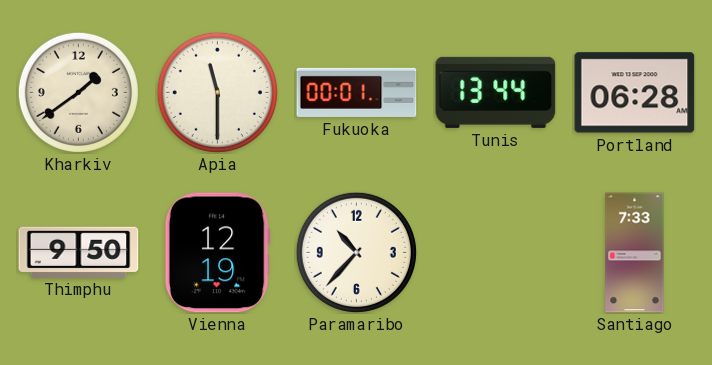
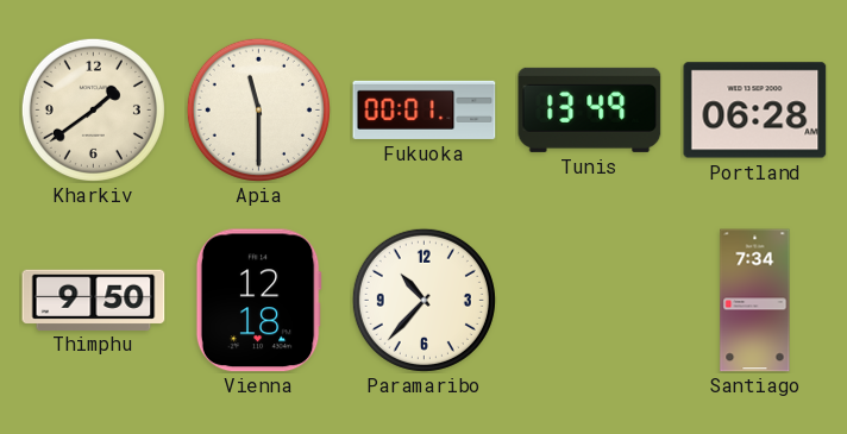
Tunis: 13:44 -> 13:49
Vienna: 12:19 -> 12:18
Santiago: 7:33 -> 7:34
